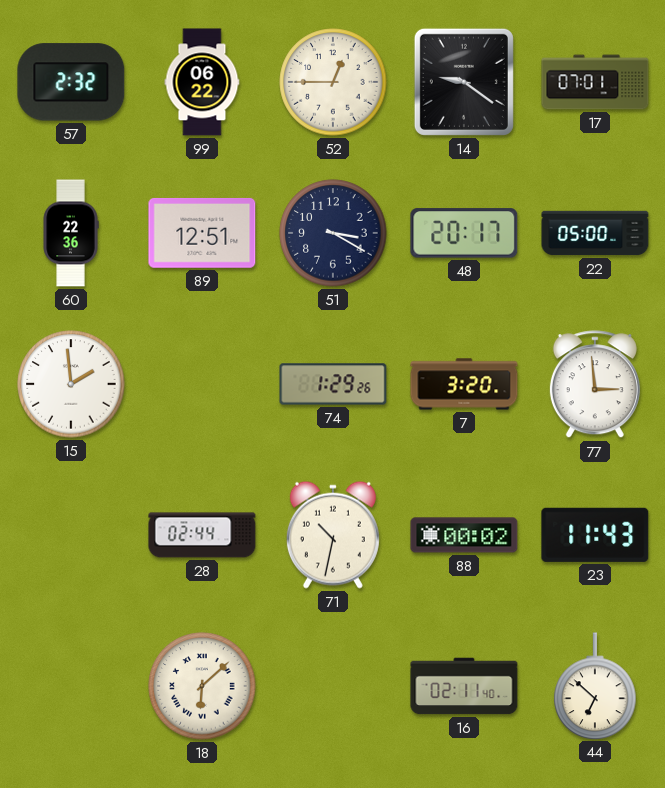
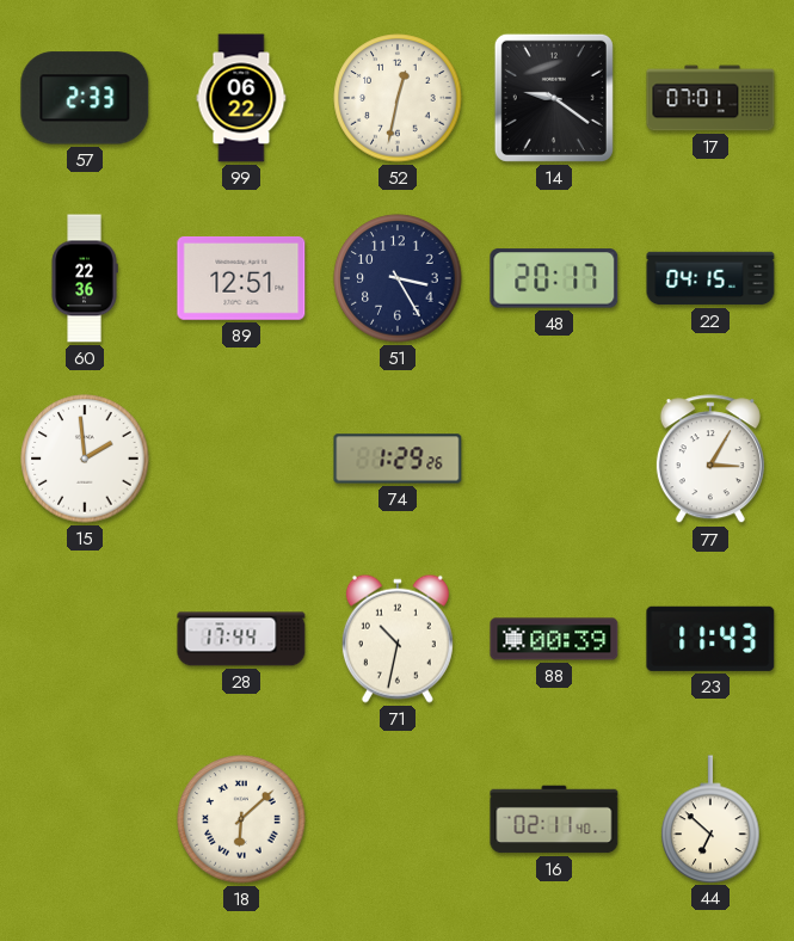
57: 2:32 -> 2:33
52: 12:45 -> 12:32
51: 3:20 -> 3:25
22: 05:00 -> 04:15
7: 3:20 -> none
77: 2:59 -> 3:05
28: 02:44 -> 17:44
88: 00:02 -> 00:39
